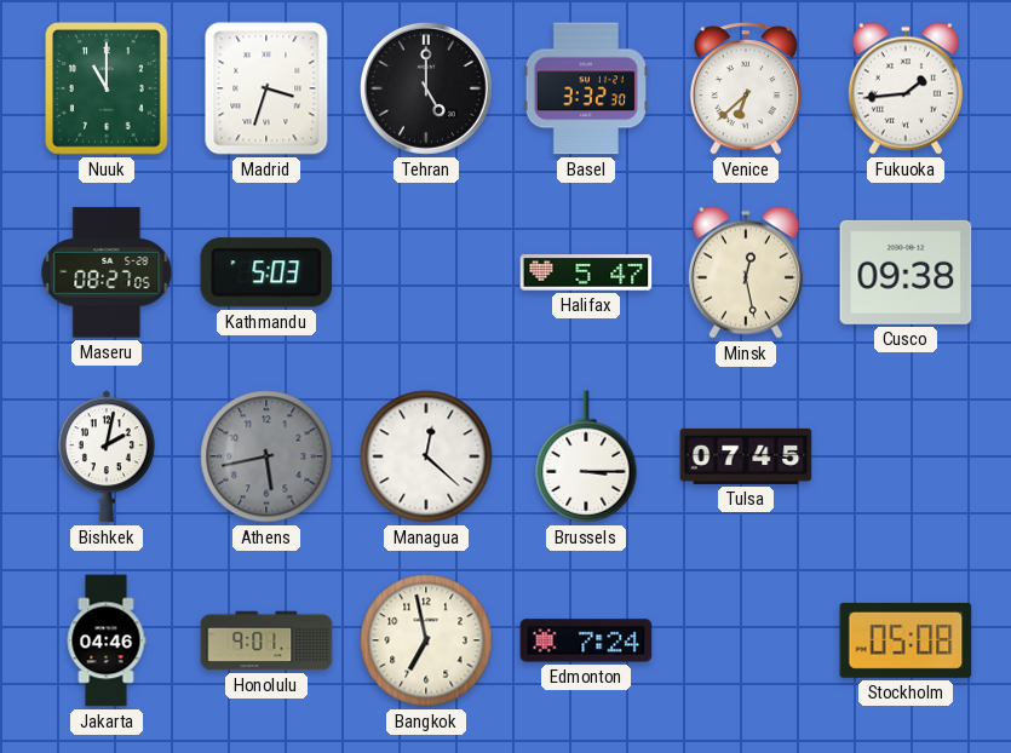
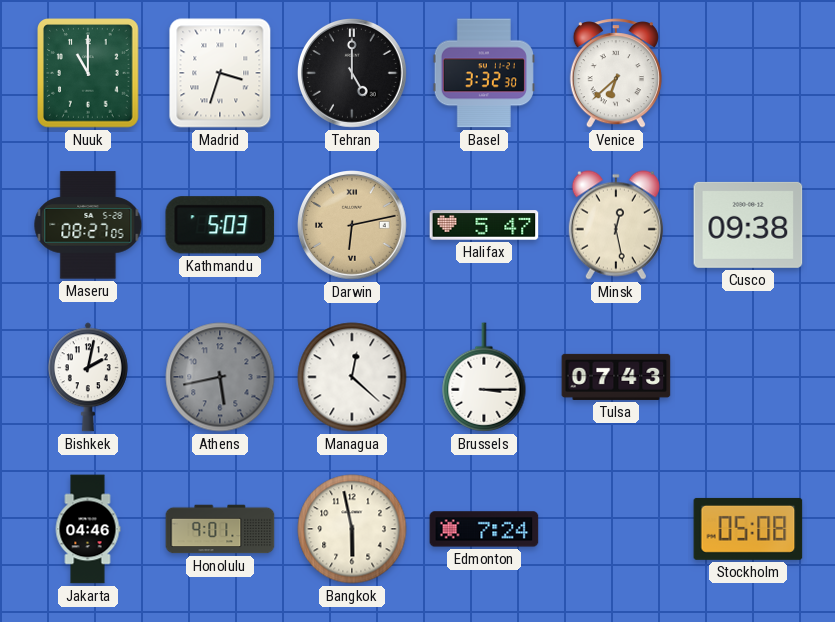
Fukuoka: 1:44 -> none
Darwin: none -> 6:13
Tulsa: 07:45 -> 07:43
Bangkok: 6:58 -> 5:58
